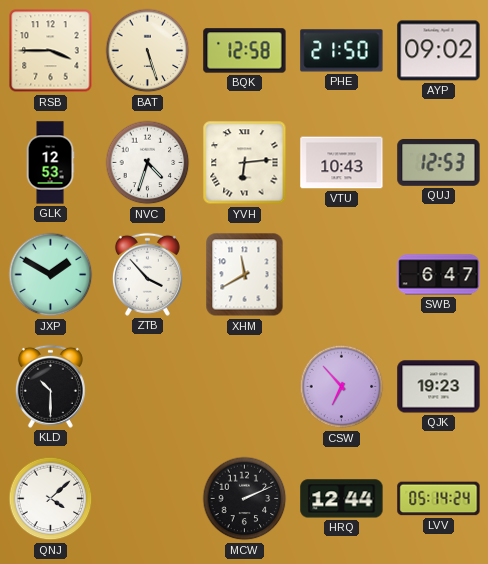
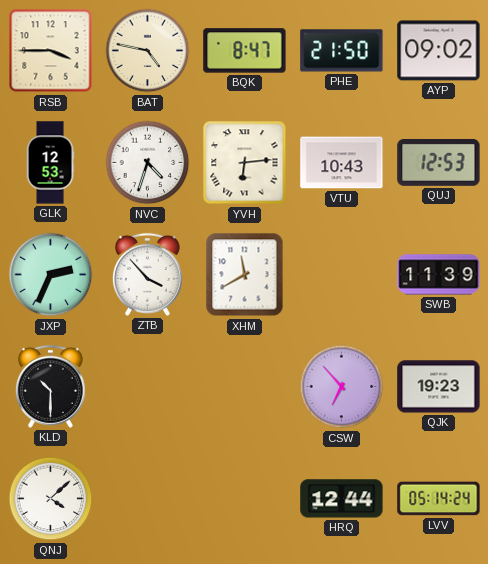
BAT: 5:27 -> 4:47
BQK: 12:58 -> 8:47
JXP: 1:50 -> 2:34
SWB: 6:47 -> 11:39
MCW: 2:11 -> none
